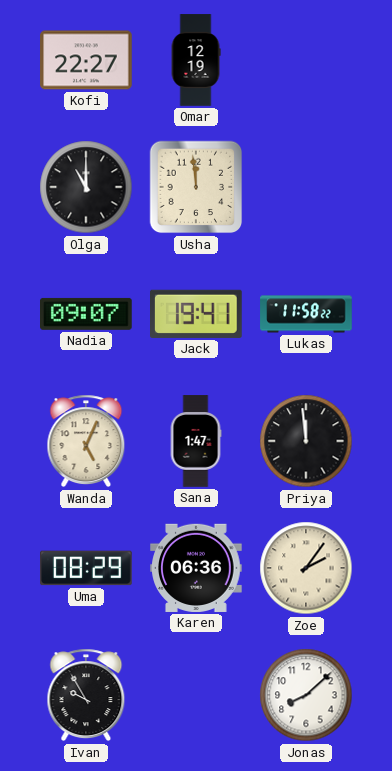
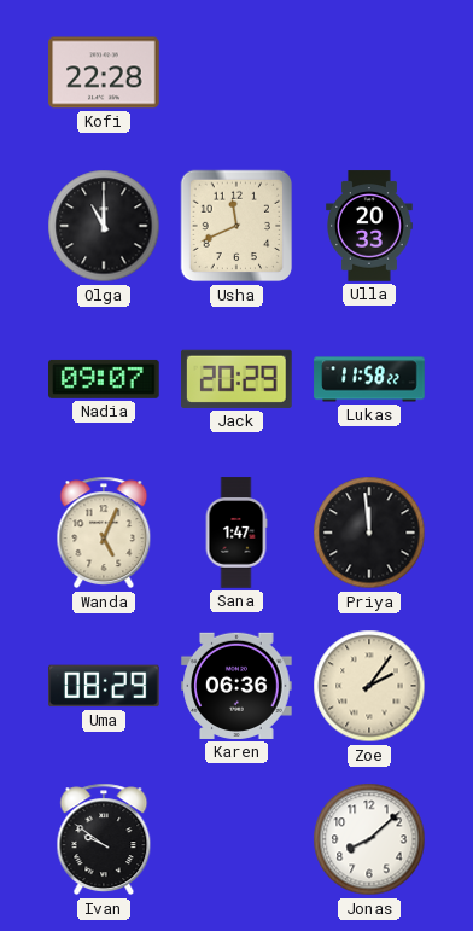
Kofi: 22:27 -> 22:28
Omar: 12:19 -> none
Usha: 11:59 -> 11:41
Ulla: none -> 20:33
Jack: 19:41 -> 20:29
Ivan: 9:55 -> 9:51
